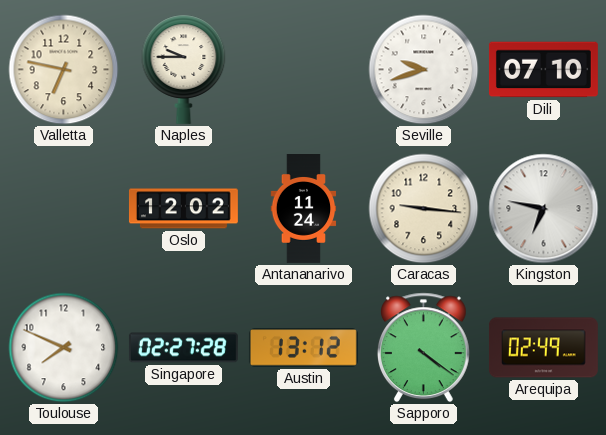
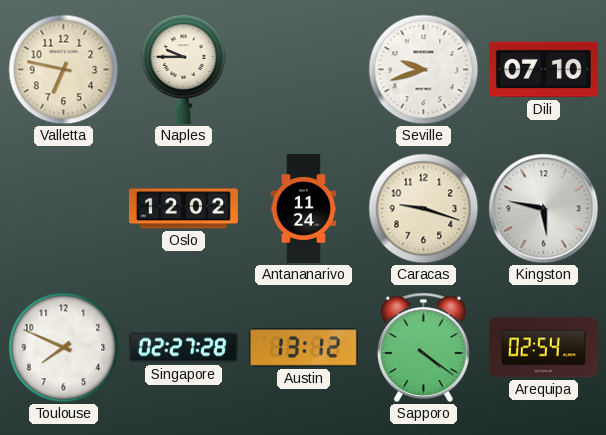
Caracas: 9:16 -> 9:18
Kingston: 6:47 -> 5:47
Arequipa: 02:49 -> 02:54
